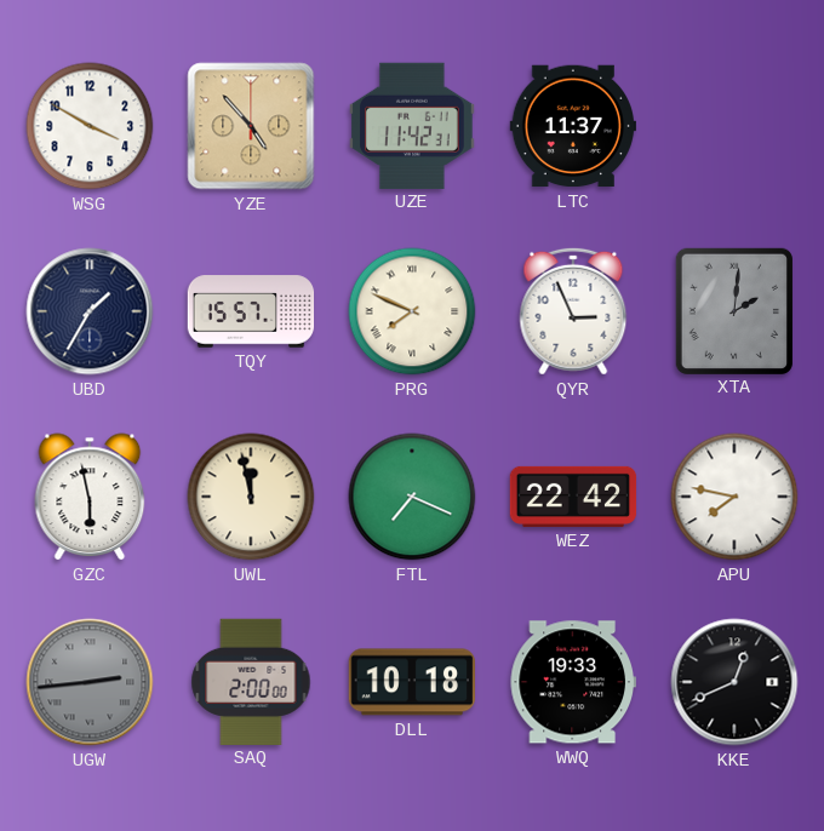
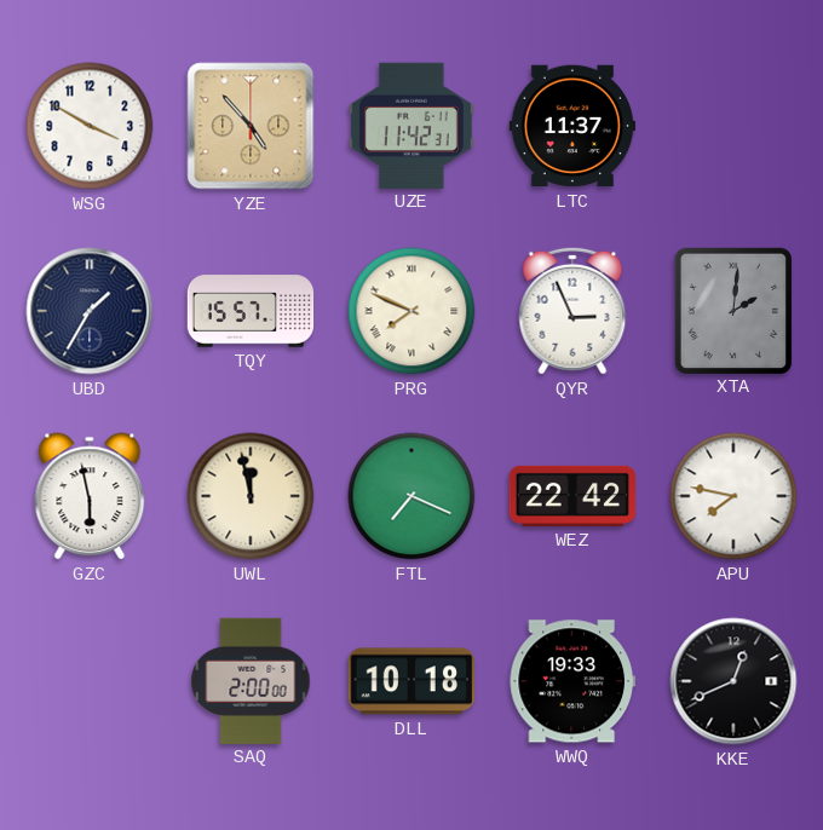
UGW: 2:44 -> none
